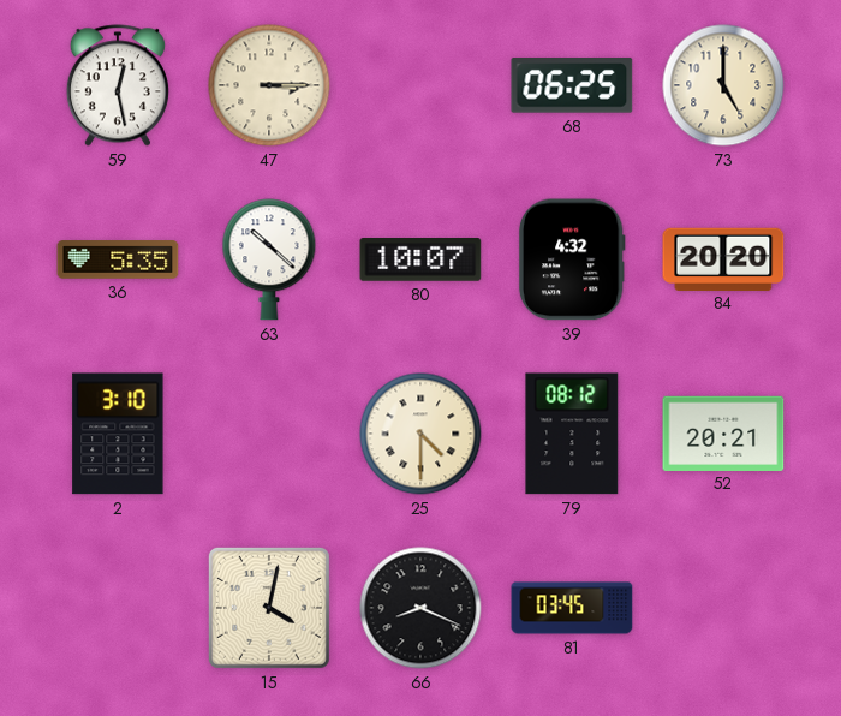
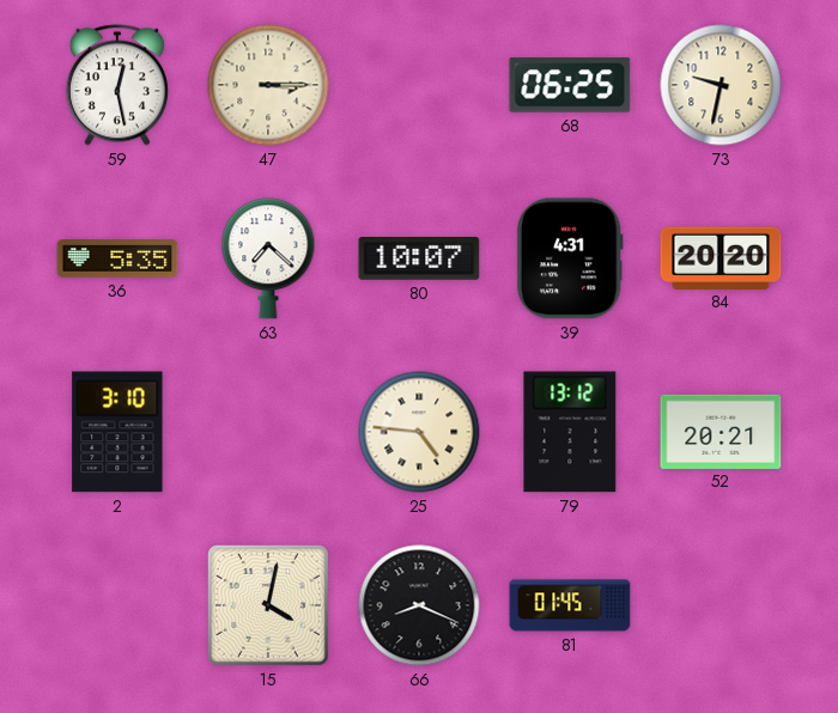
73: 5:00 -> 9:32
63: 10:22 -> 7:22
39: 4:32 -> 4:31
25: 4:30 -> 4:46
79: 08:12 -> 13:12
81: 03:45 -> 01:45
